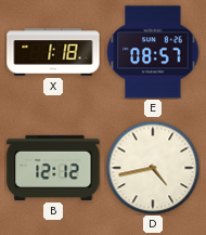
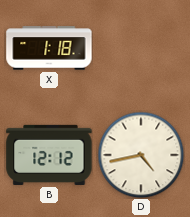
E: 08:57 -> none
